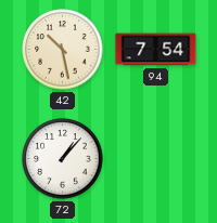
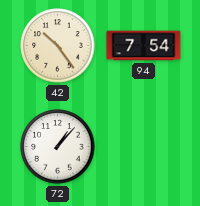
42: 10:28 -> 10:24
